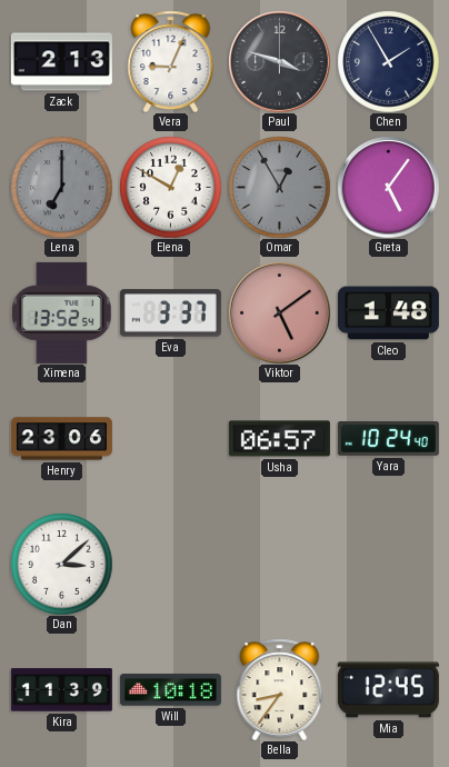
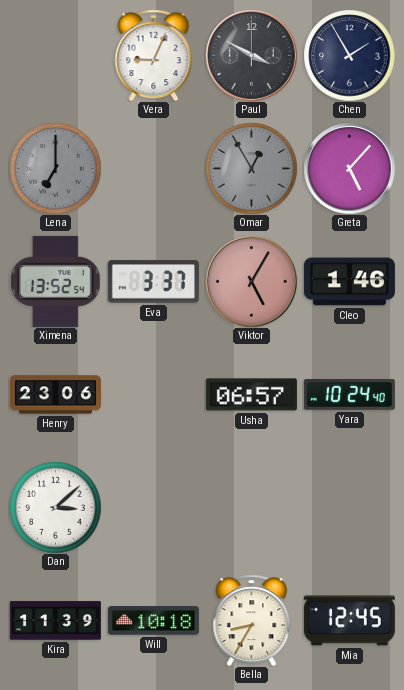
Zack: 2:13 -> none
Paul: 3:48 -> 3:50
Elena: 12:50 -> none
Greta: 5:06 -> 5:07
Viktor: 5:09 -> 5:05
Cleo: 1:48 -> 1:46
Bella: 8:36 -> 8:35
